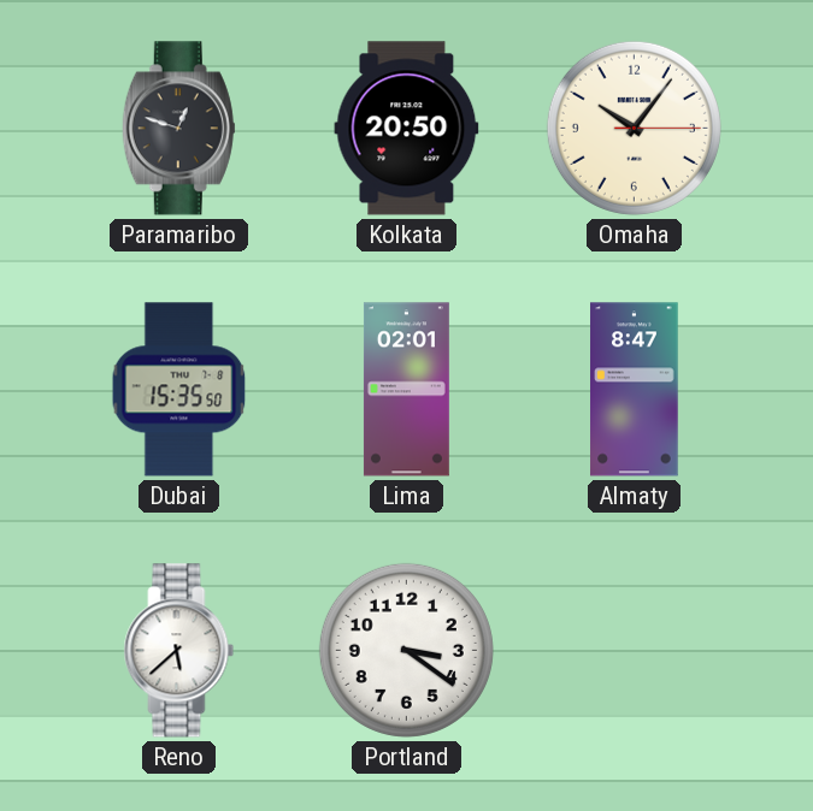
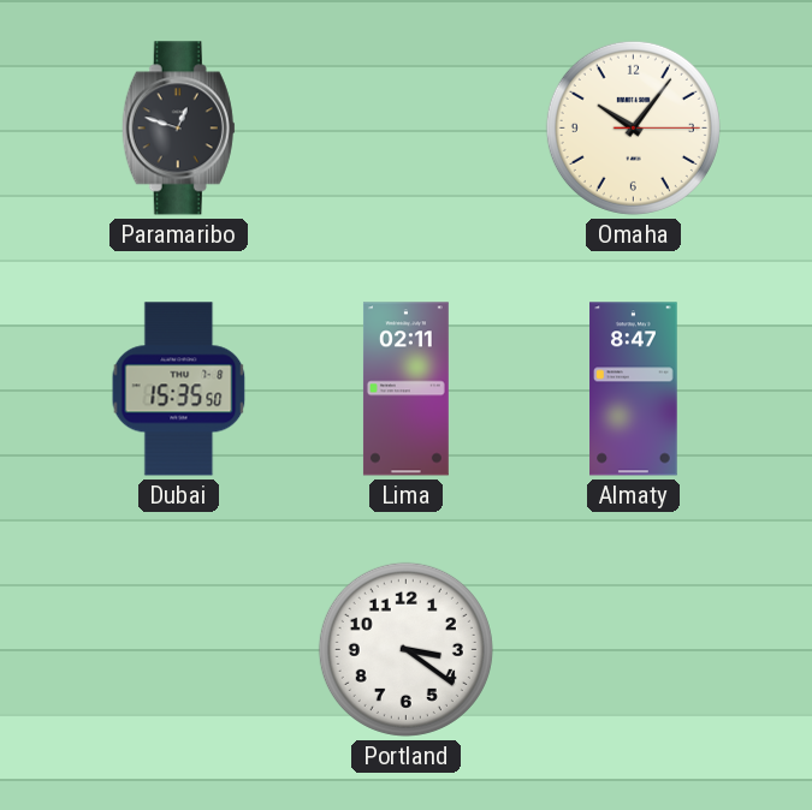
Kolkata: 20:50 -> none
Lima: 02:01 -> 02:11
Reno: 5:38 -> none
